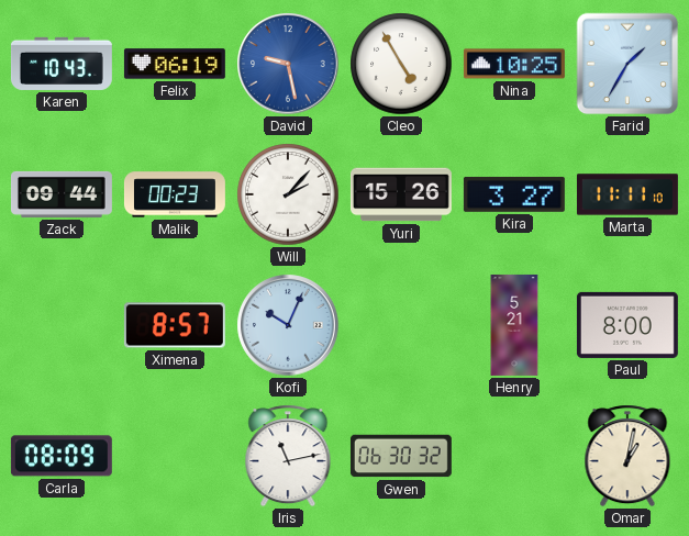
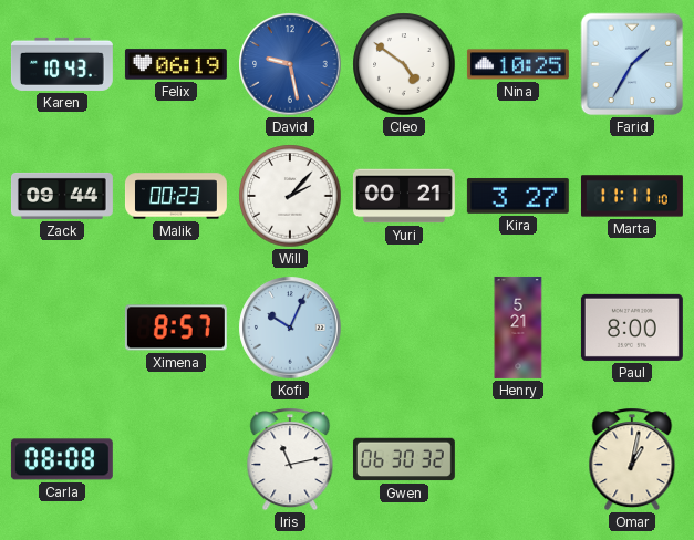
Cleo: 4:55 -> 4:51
Yuri: 15:26 -> 00:21
Carla: 08:09 -> 08:08
